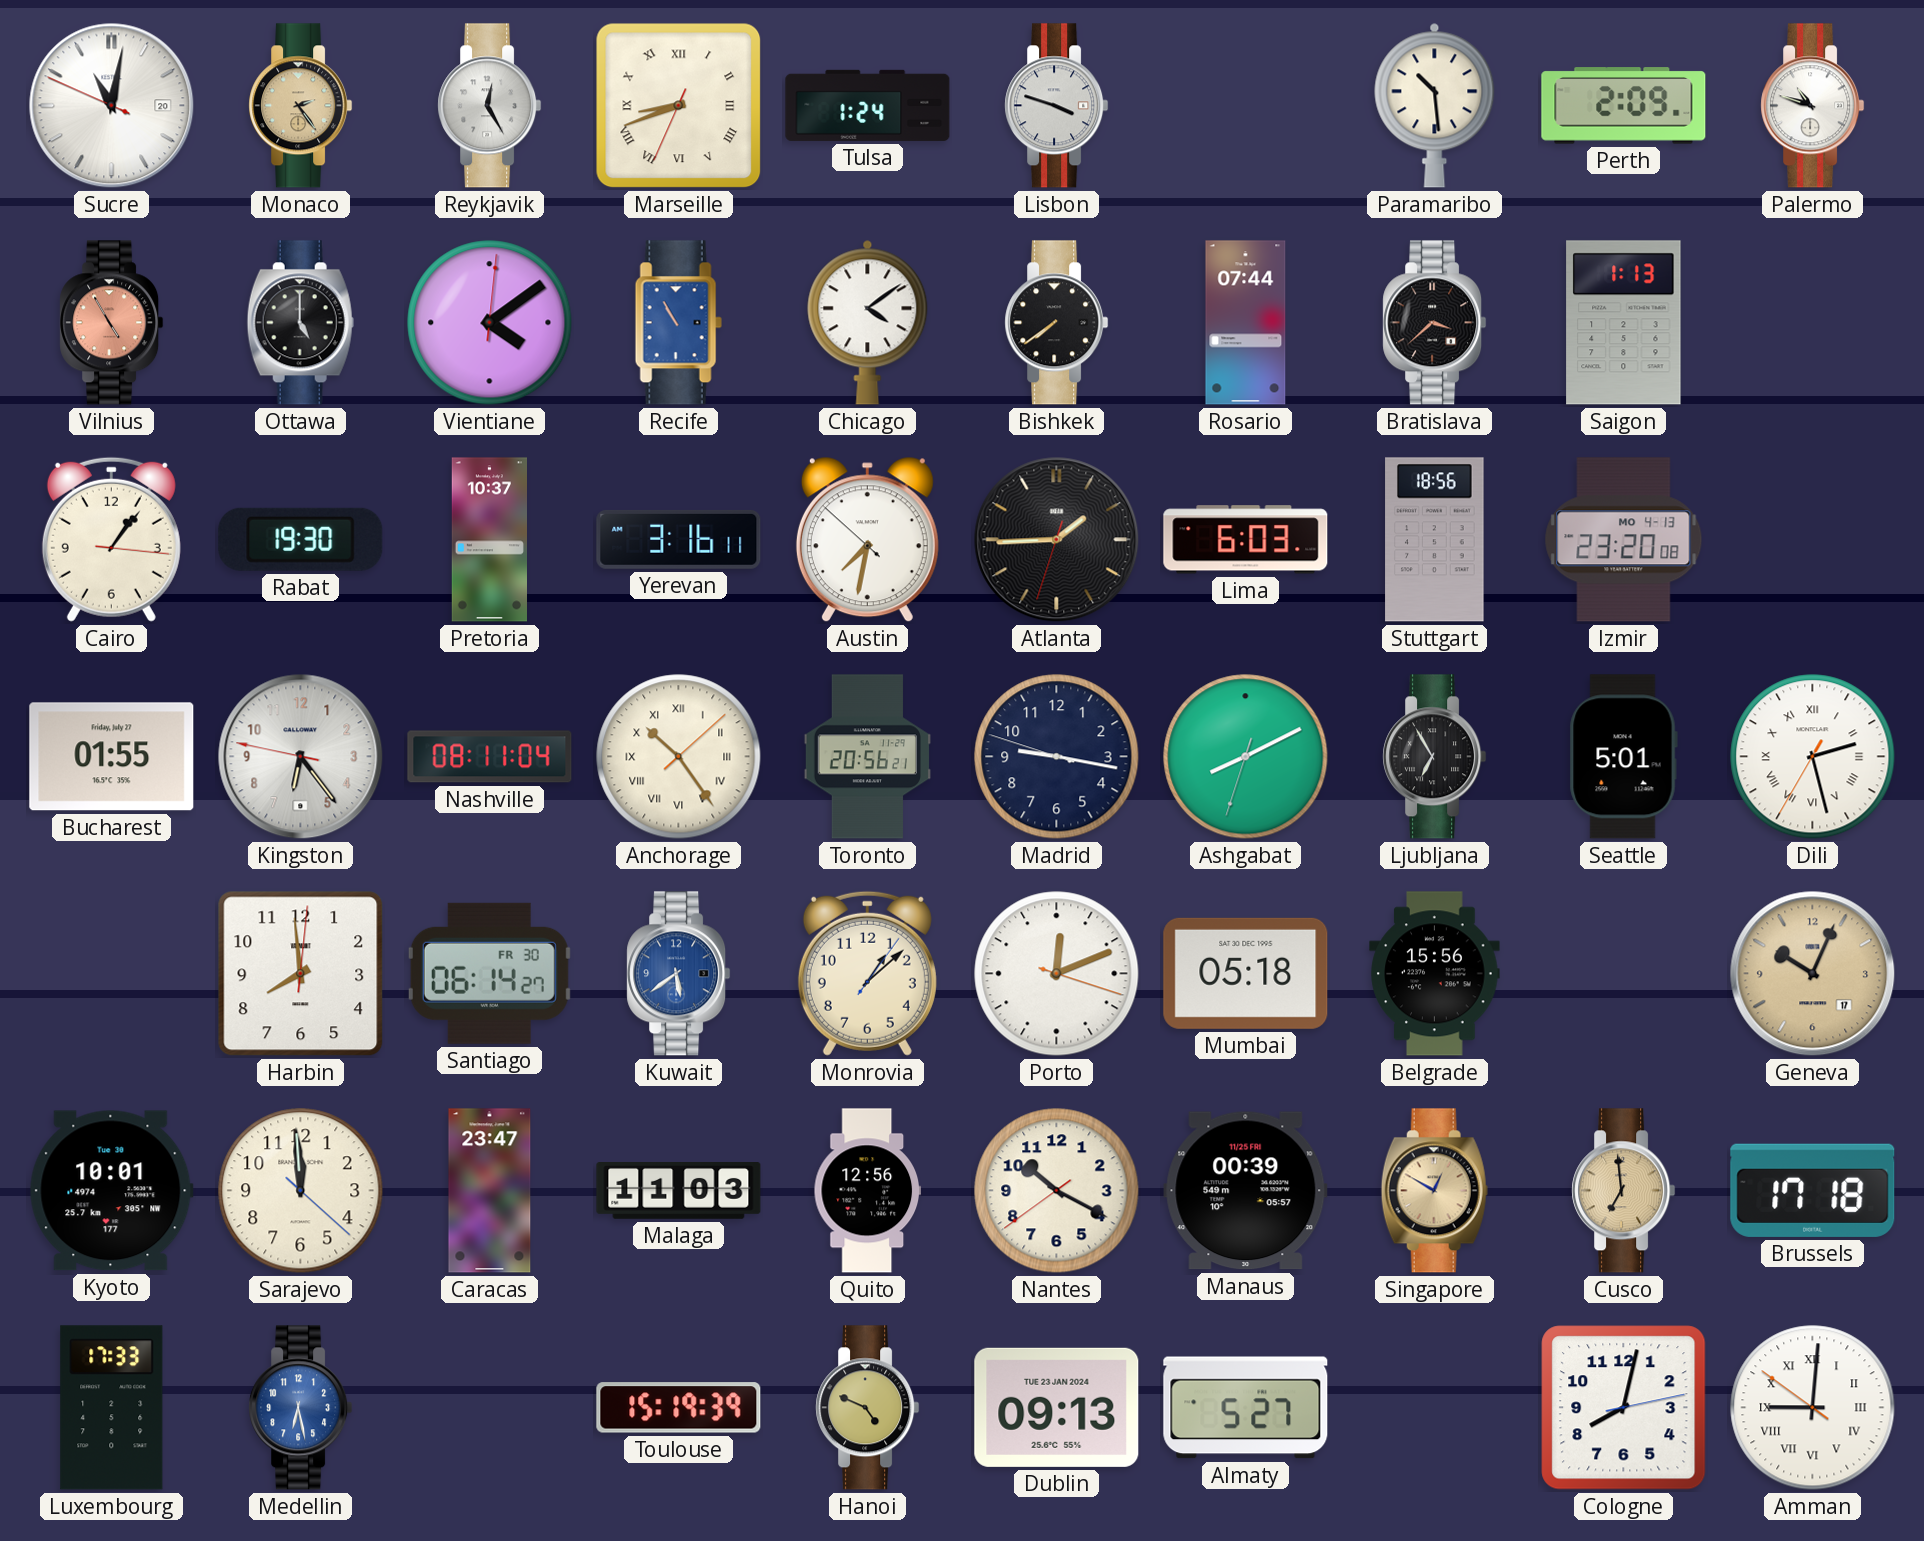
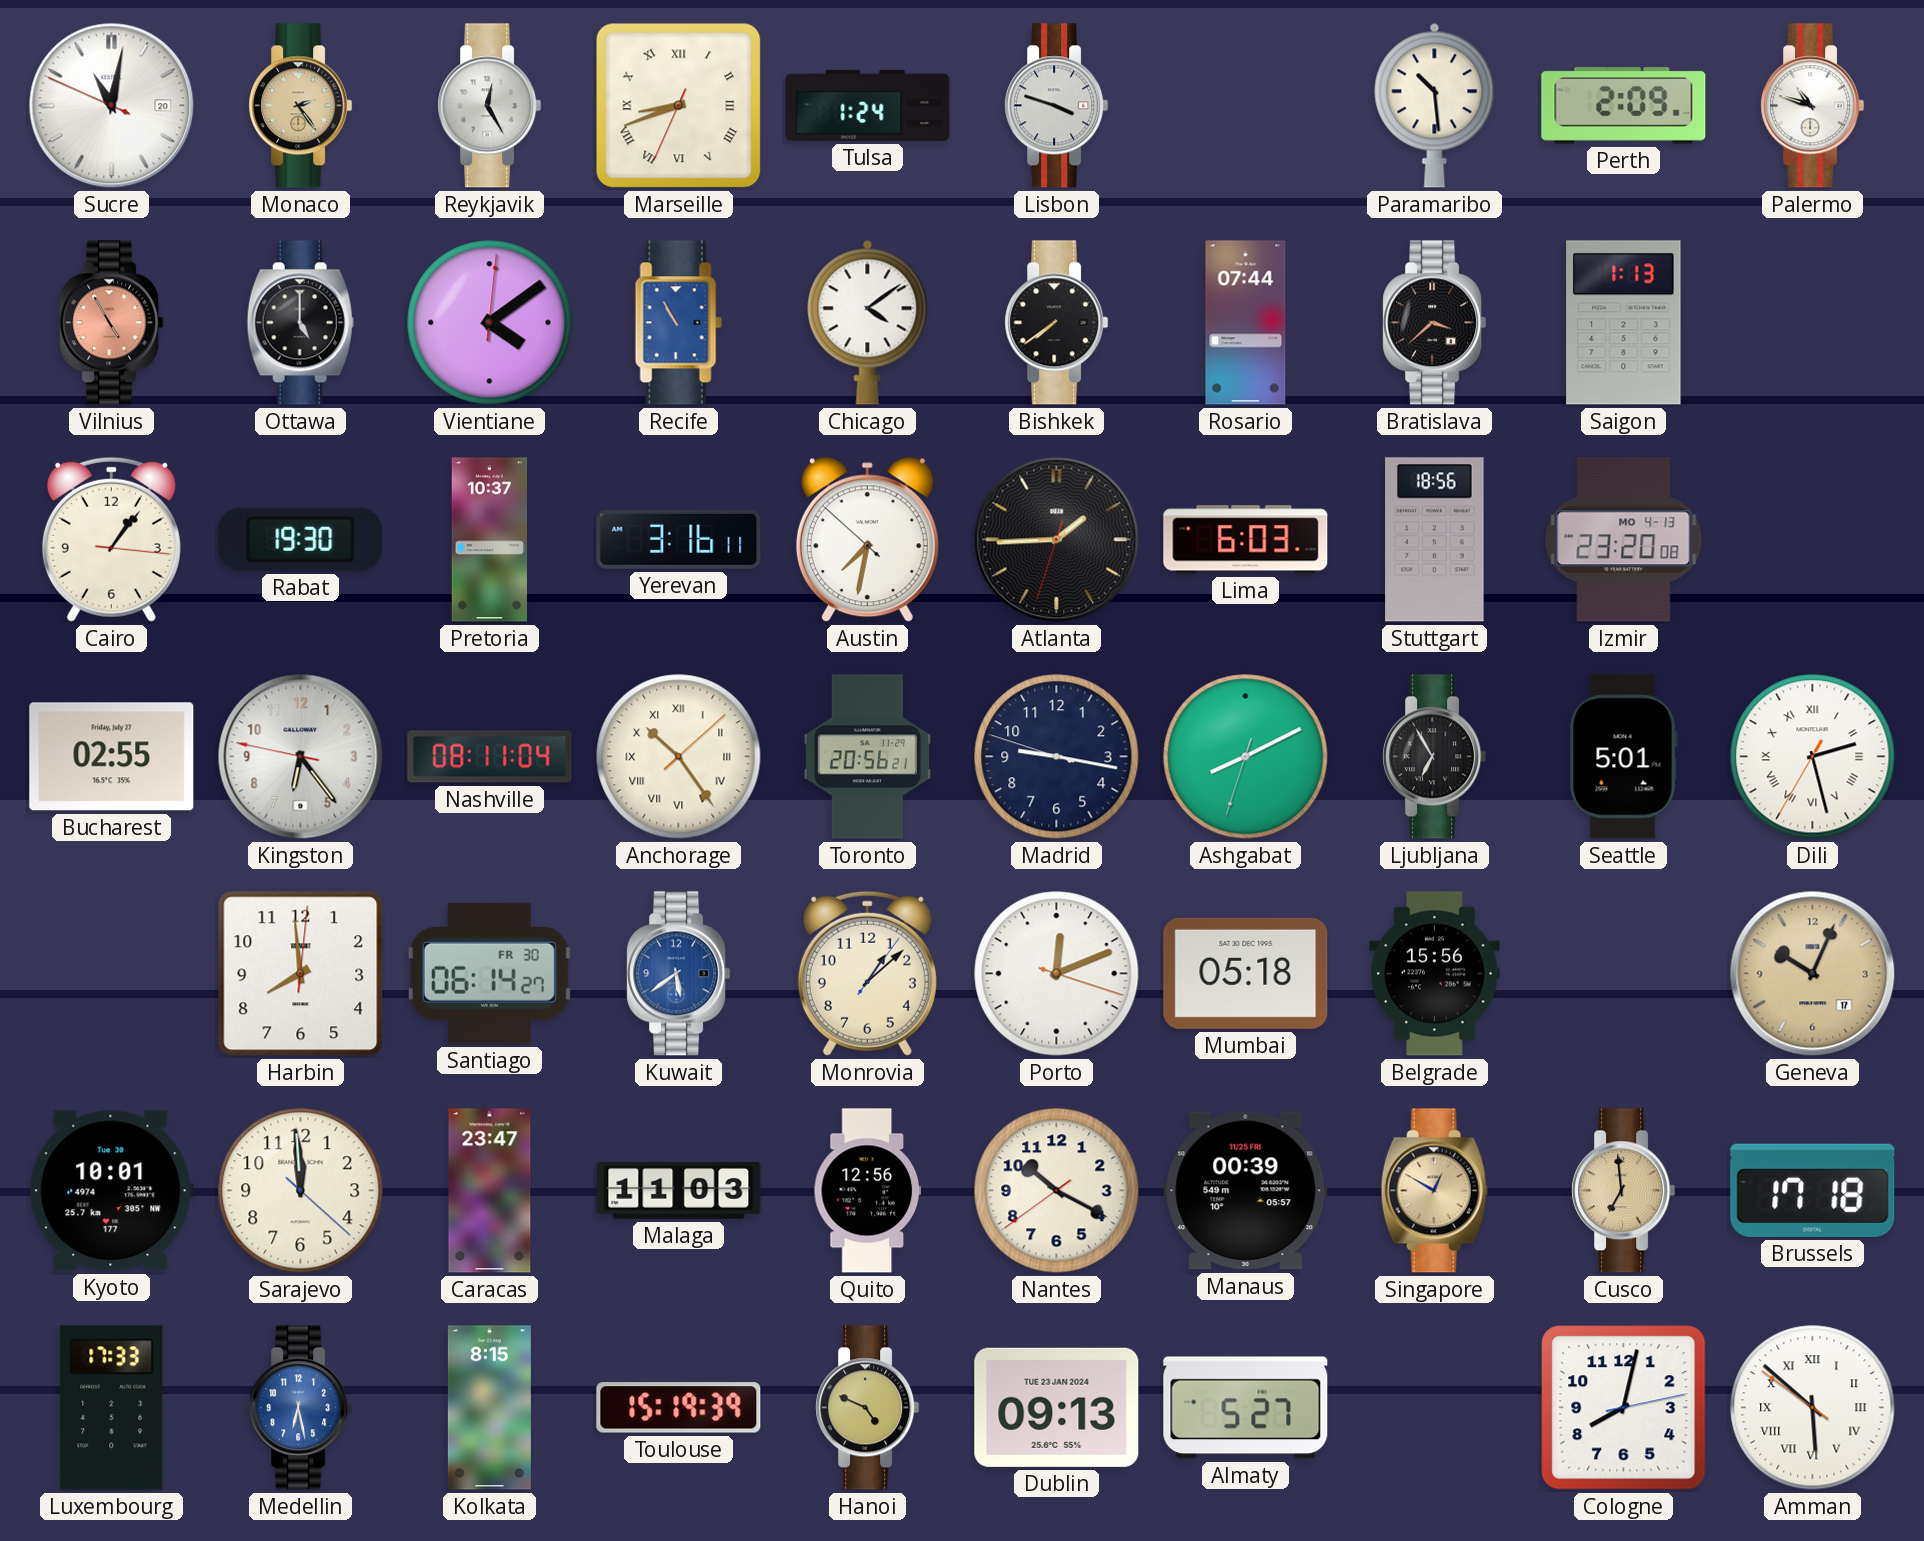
Bucharest: 01:55 -> 02:55
Kolkata: none -> 8:15
Amman: 9:00 -> 5:51
